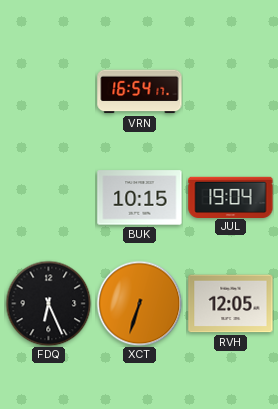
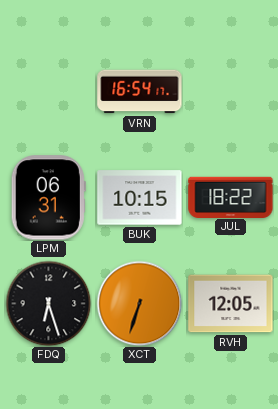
LPM: none -> 06:31
JUL: 19:04 -> 18:22
FDQ: 6:26 -> 6:27
